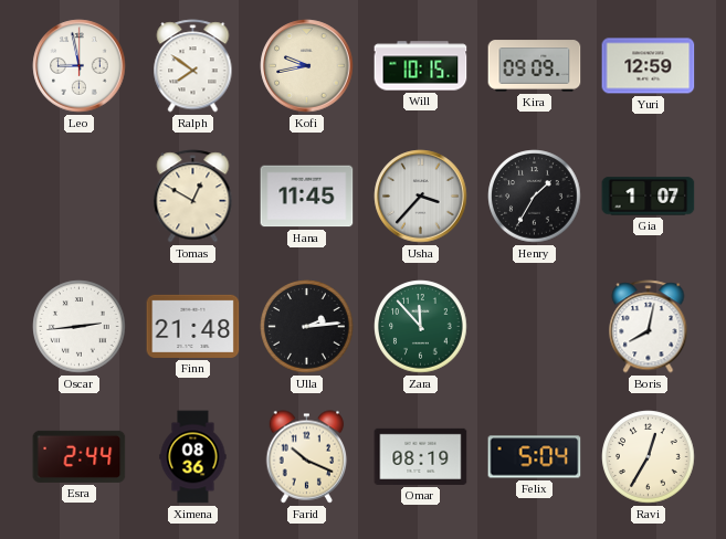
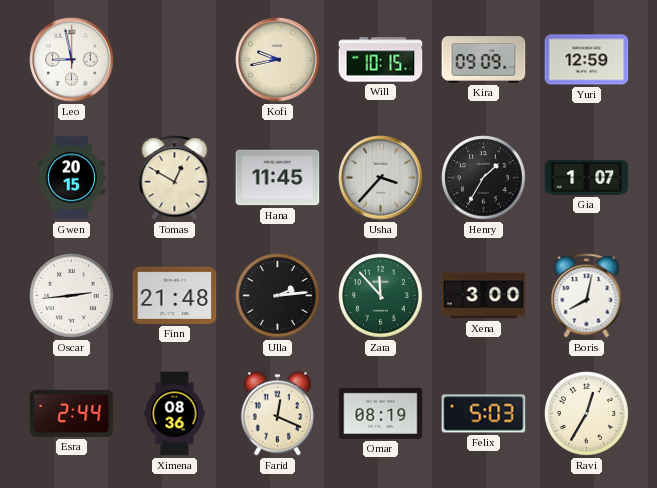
Ralph: 7:51 -> none
Gwen: none -> 20:15
Xena: none -> 3:00
Farid: 10:19 -> 12:19
Felix: 5:04 -> 5:03
